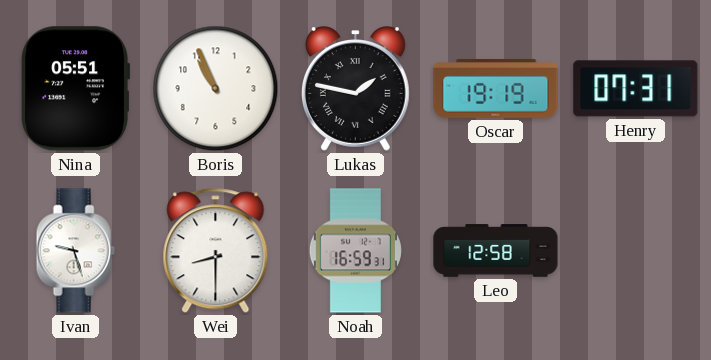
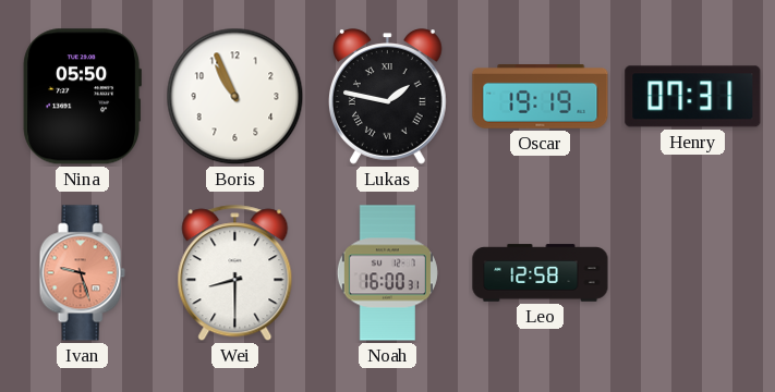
Nina: 05:51 -> 05:50
Ivan dial: white -> salmon
Noah: 16:59 -> 16:00
